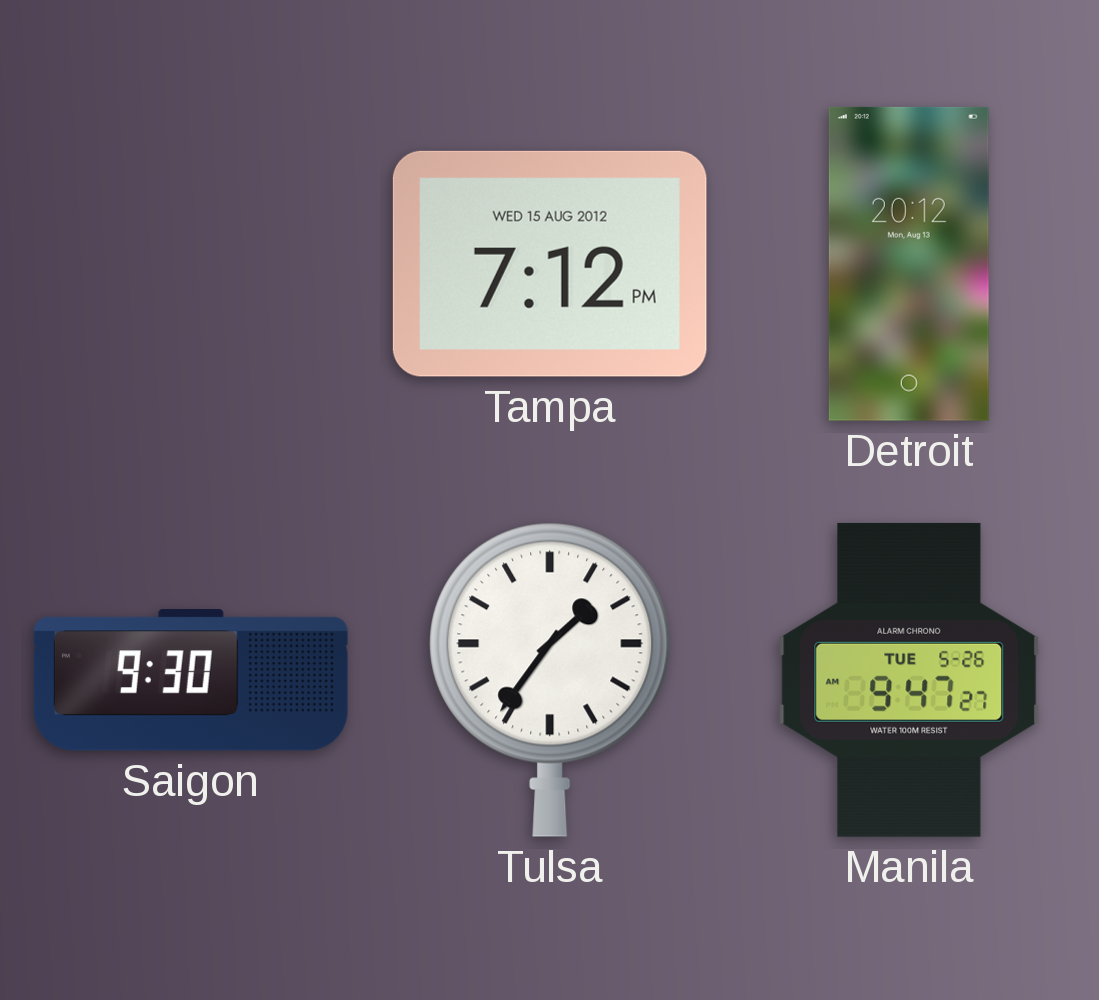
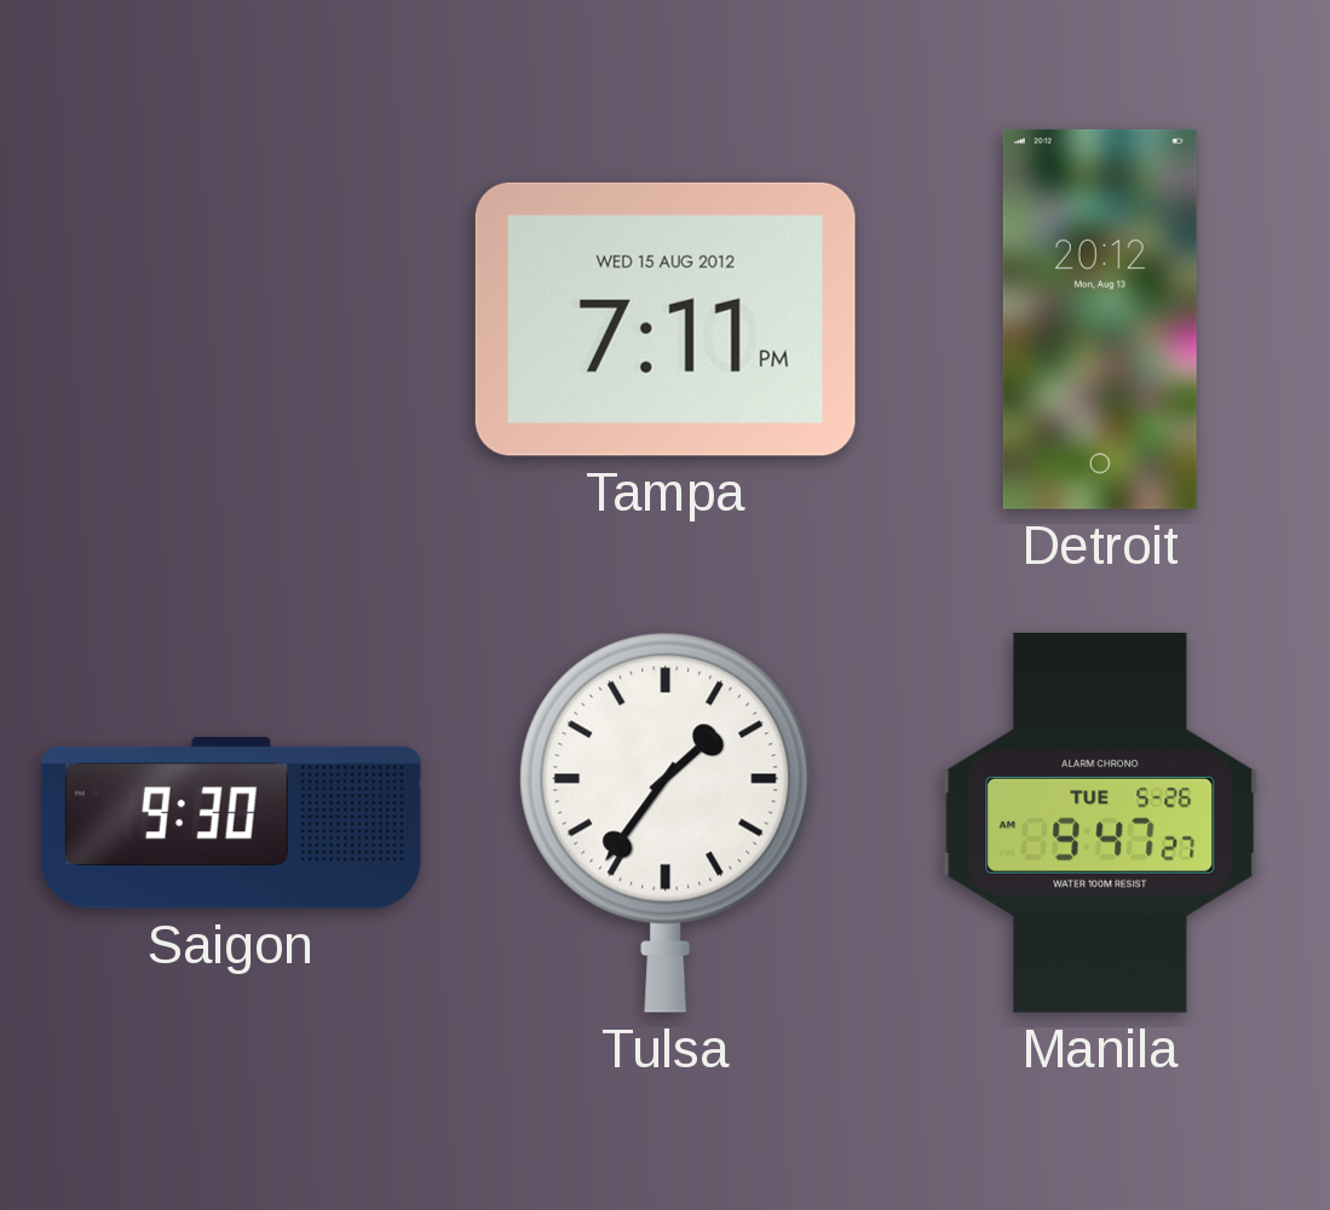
Tampa: 7:12 -> 7:11
